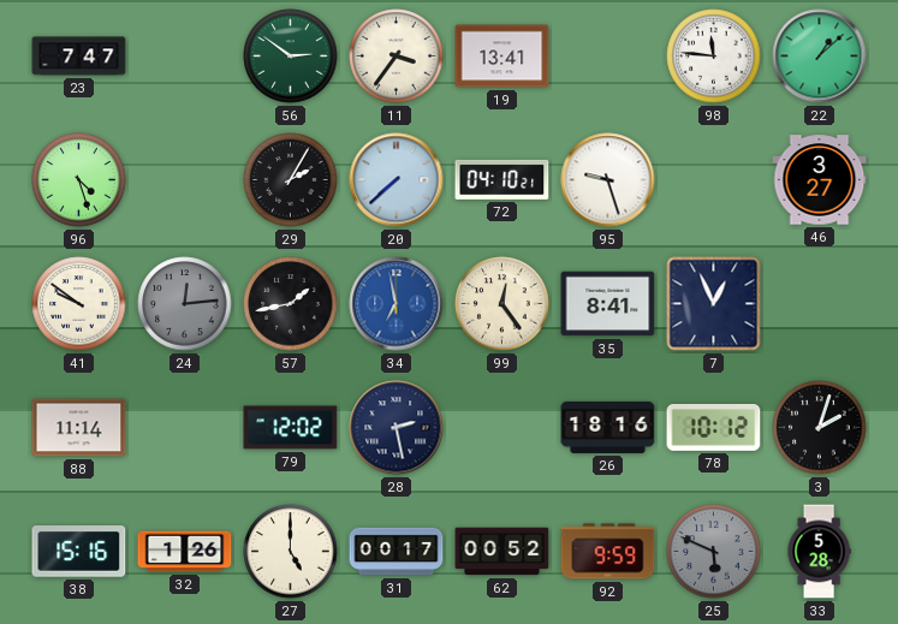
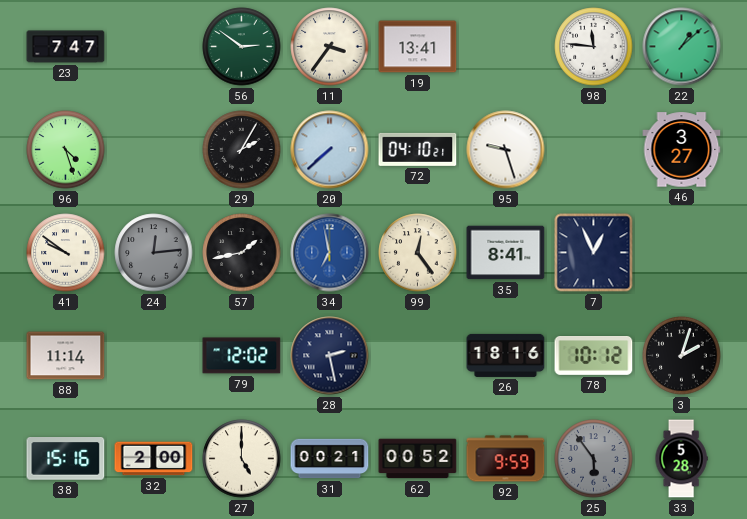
32: 1:26 -> 2:00
31: 00:17 -> 00:21
25: 5:49 -> 5:54
